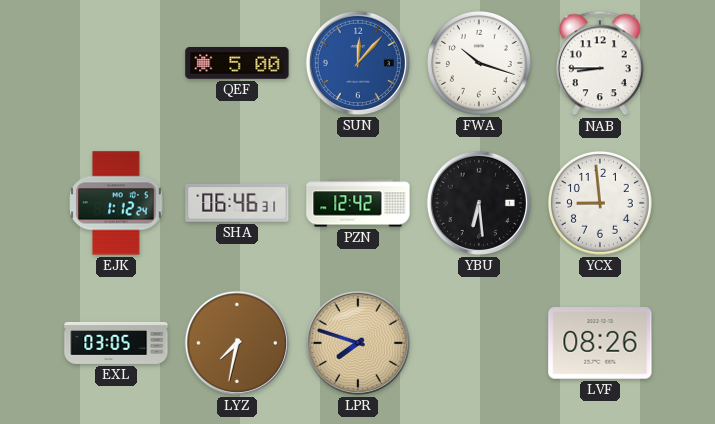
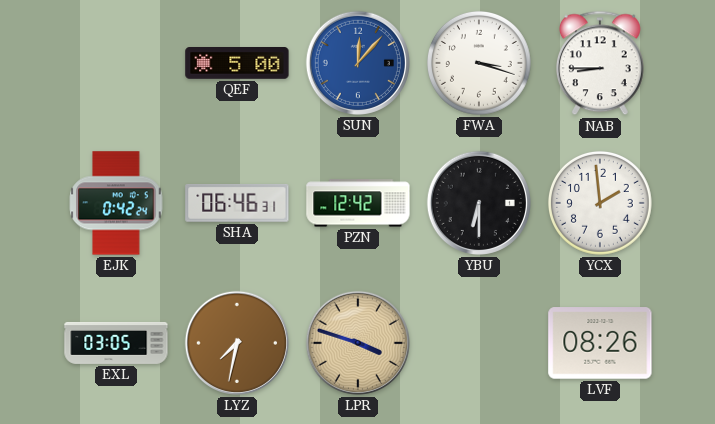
FWA: 10:18 -> 3:18
EJK: 1:12 -> 0:42
YBU: 6:29 -> 6:30
YCX: 8:59 -> 1:59
LPR: 7:48 -> 3:48
